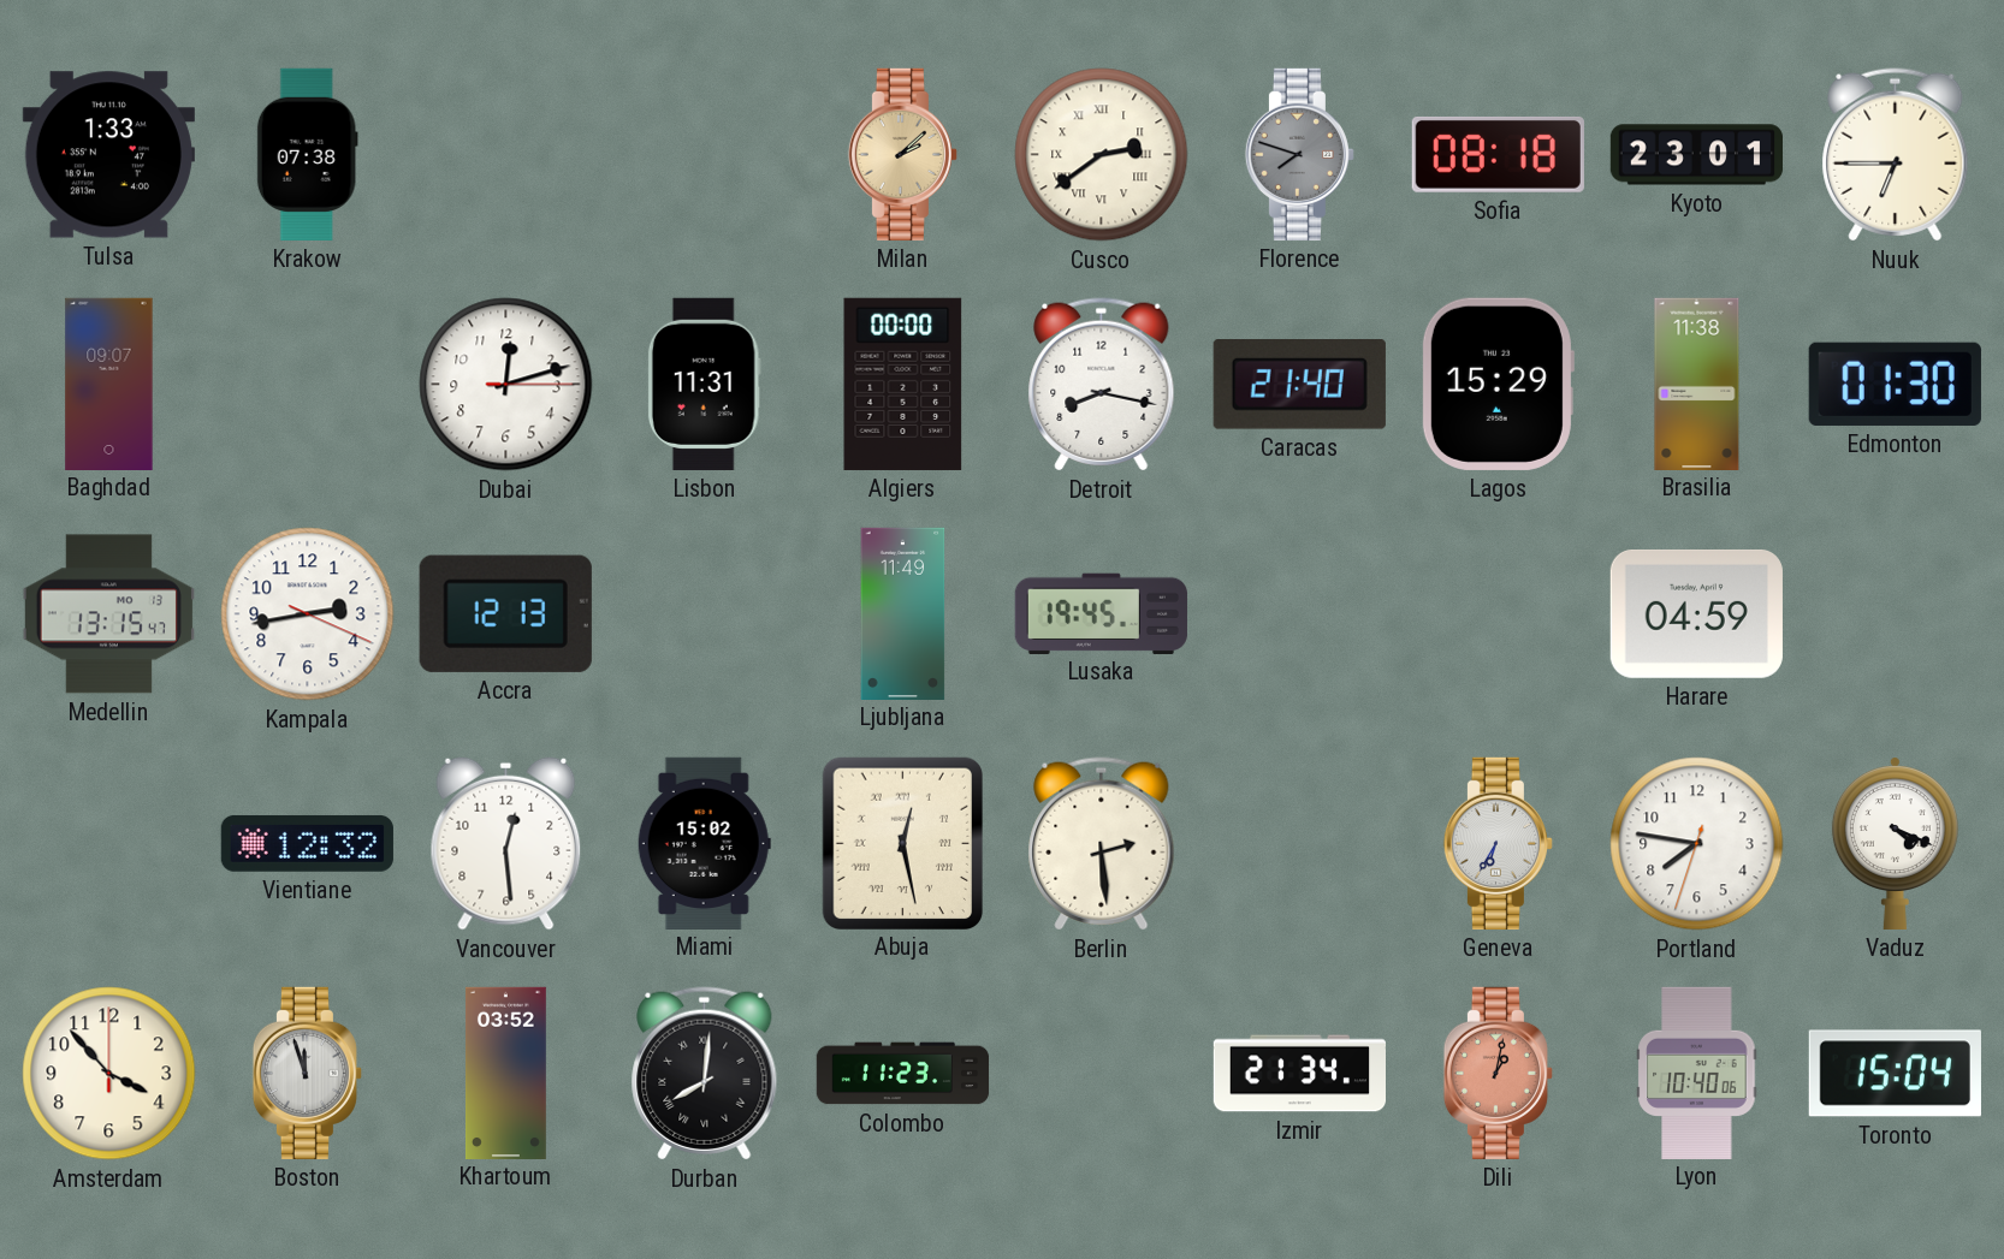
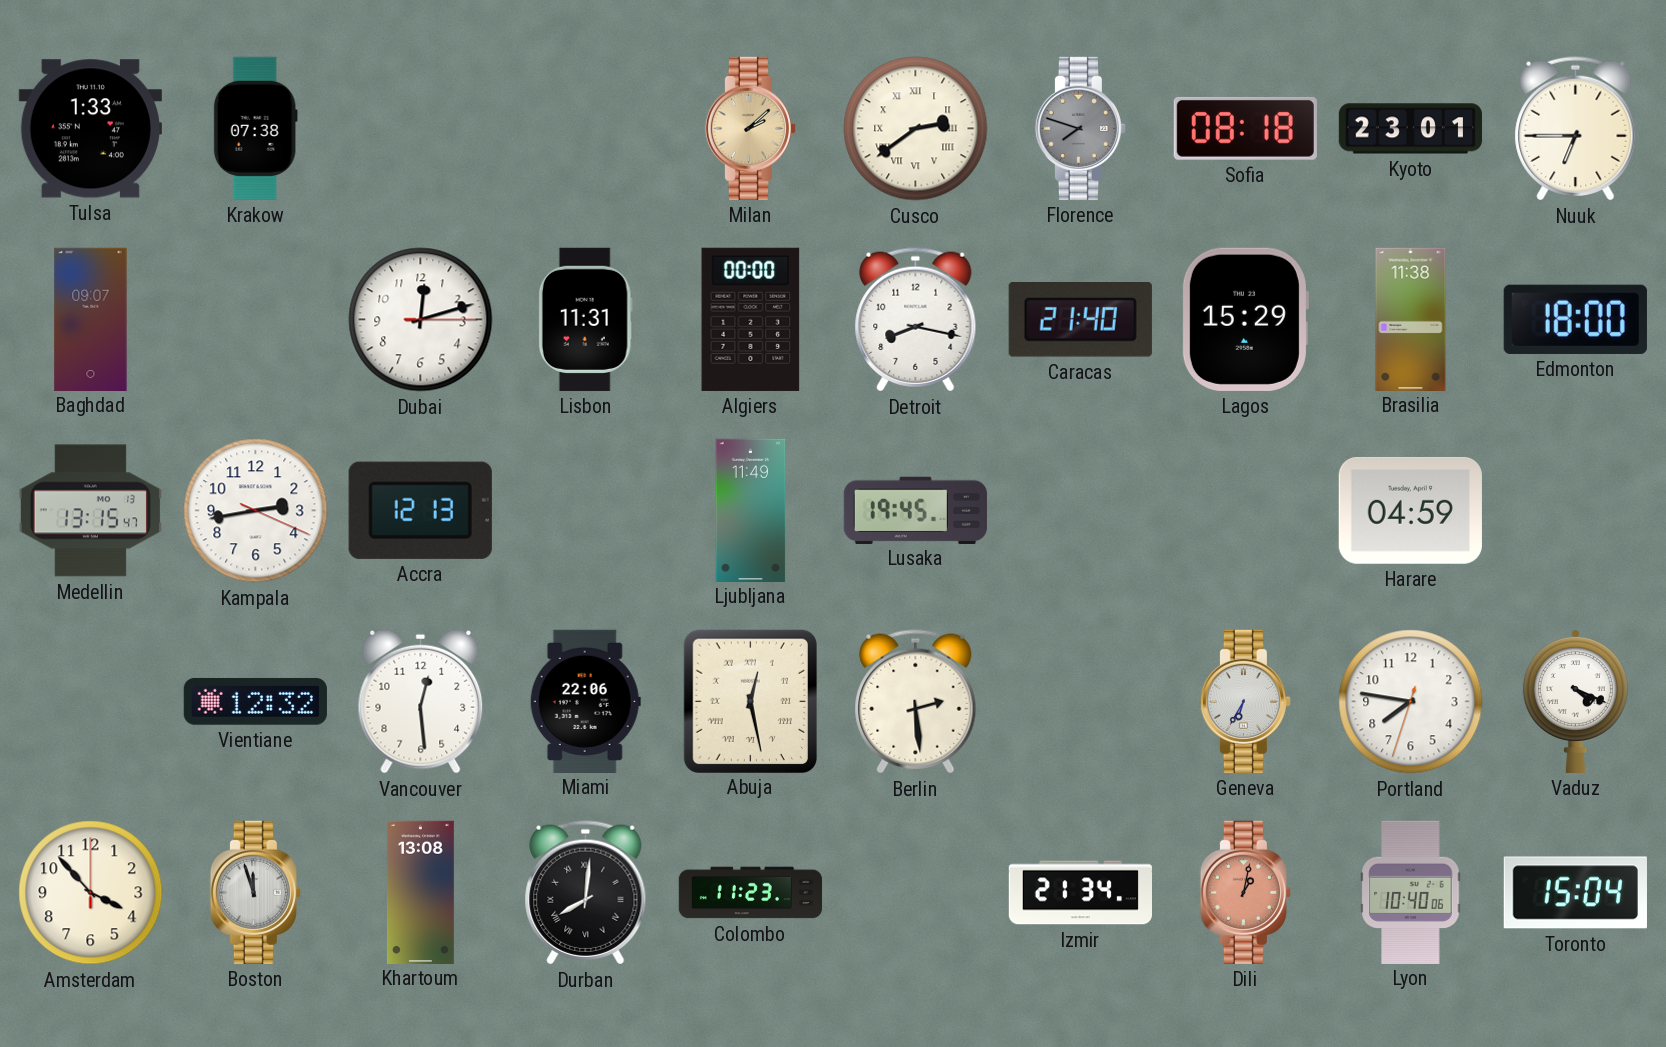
Edmonton: 01:30 -> 18:00
Miami: 15:02 -> 22:06
Khartoum: 03:52 -> 13:08
